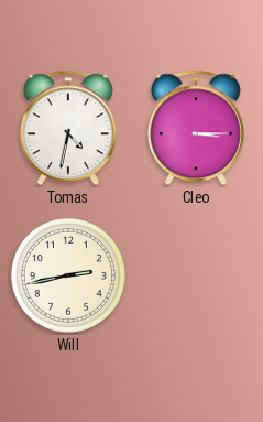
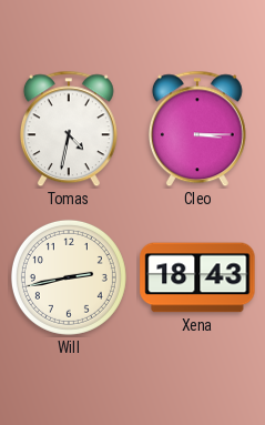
Xena: none -> 18:43
